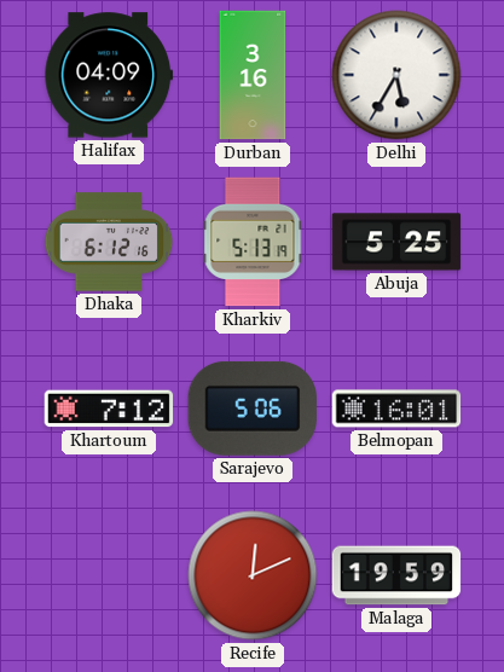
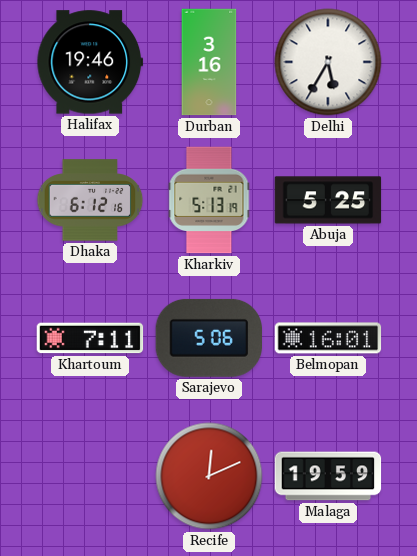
Halifax: 04:09 -> 19:46
Khartoum: 7:12 -> 7:11
